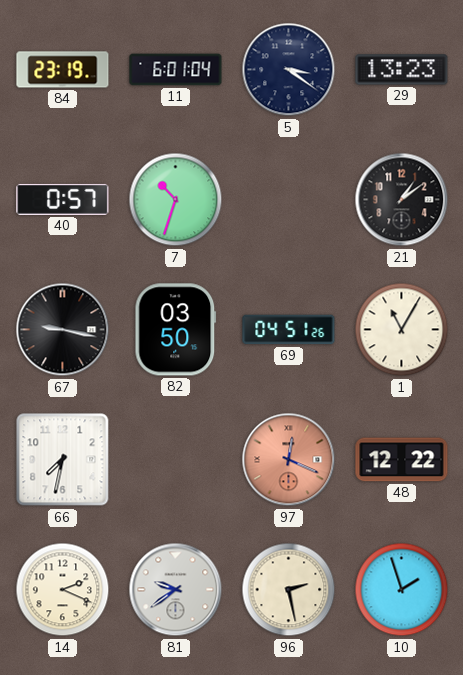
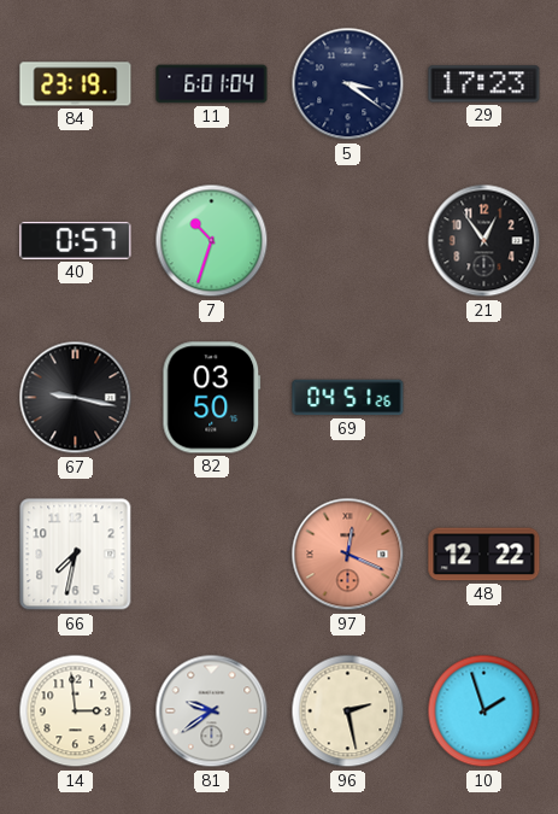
29: 13:23 -> 17:23
21: 1:09 -> 12:54
1: 11:05 -> none
14: 2:19 -> 2:59
